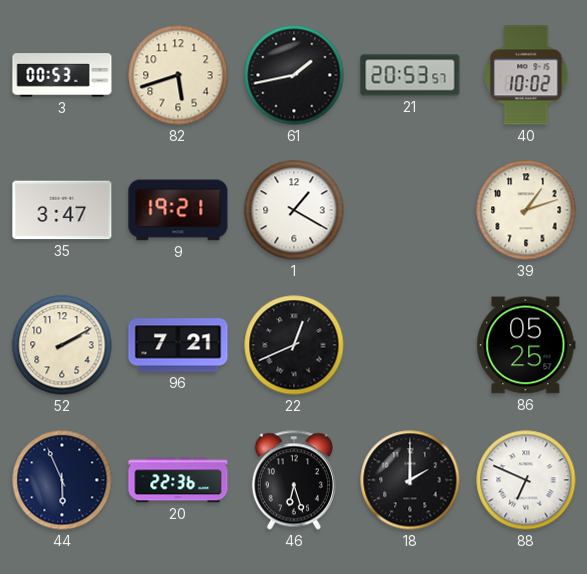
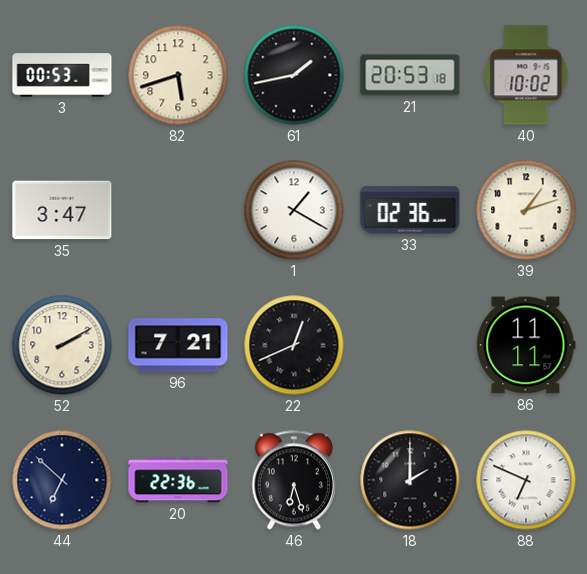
21: 20:53:57 -> 20:53:18
9: 19:21 -> none
33: none -> 02:36
86: 05:25 -> 11:11
44: 5:56 -> 6:52
